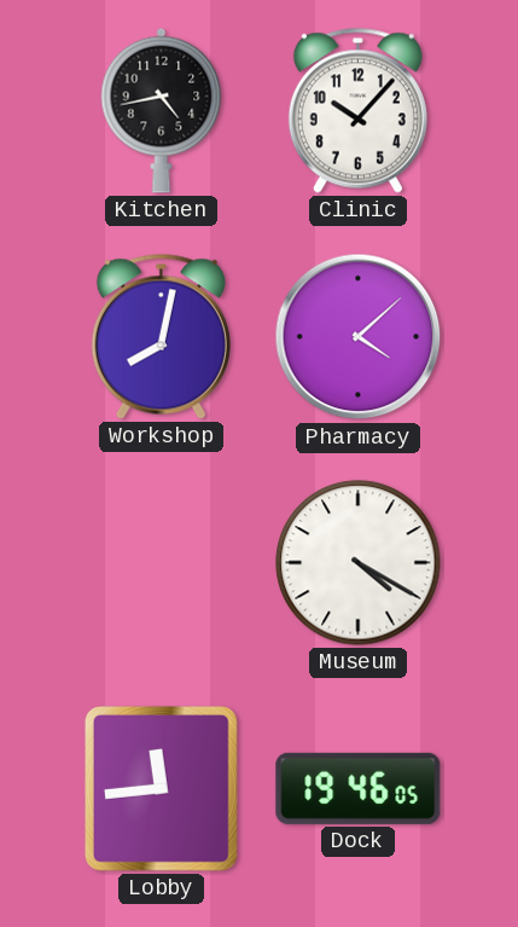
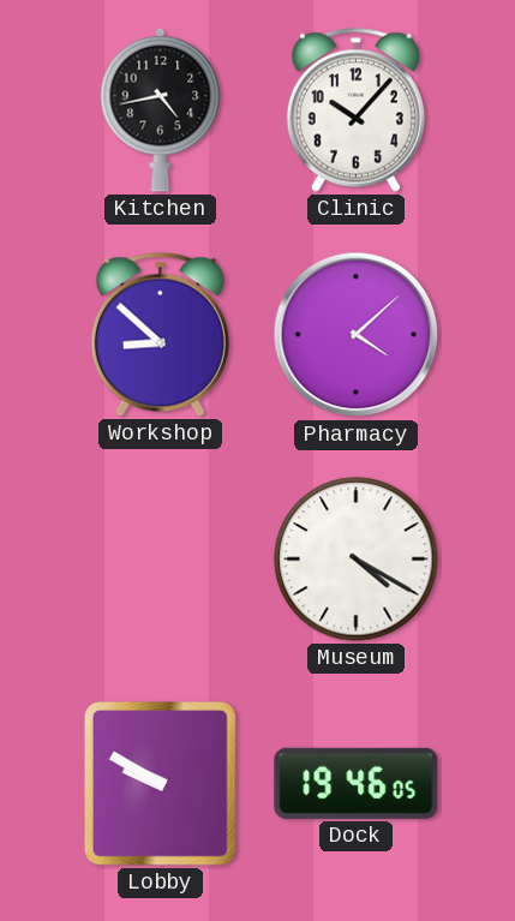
Workshop: 8:02 -> 8:52
Lobby: 11:44 -> 9:50
